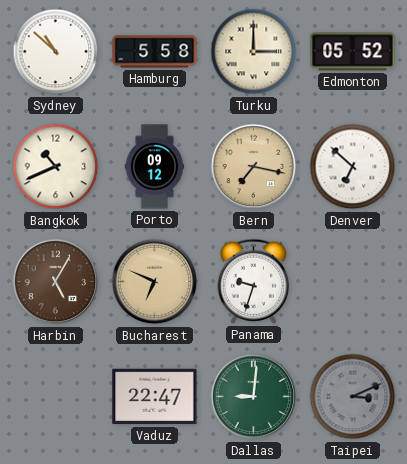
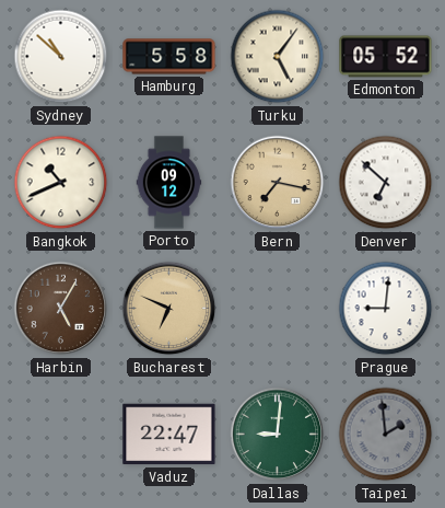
Turku: 3:00 -> 5:06
Panama: 9:33 -> none
Prague: none -> 9:01
Taipei: 3:11 -> 1:59
